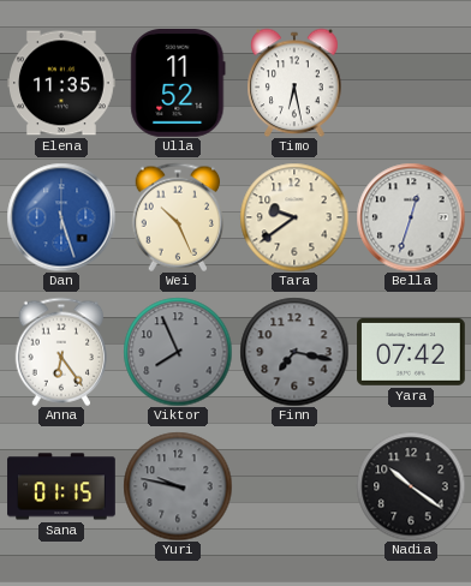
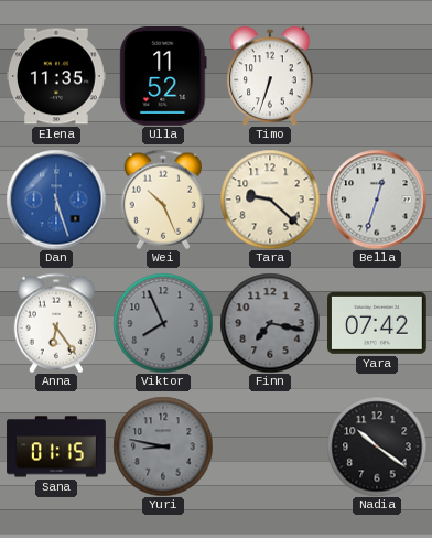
Timo: 6:28 -> 6:33
Tara: 9:39 -> 9:22
Yuri: 9:47 -> 8:47
